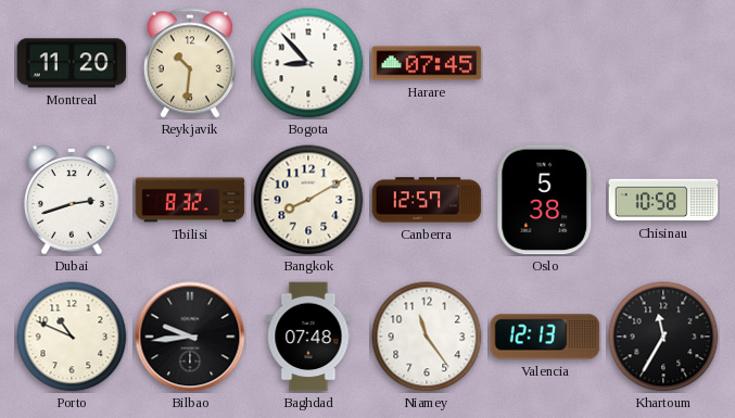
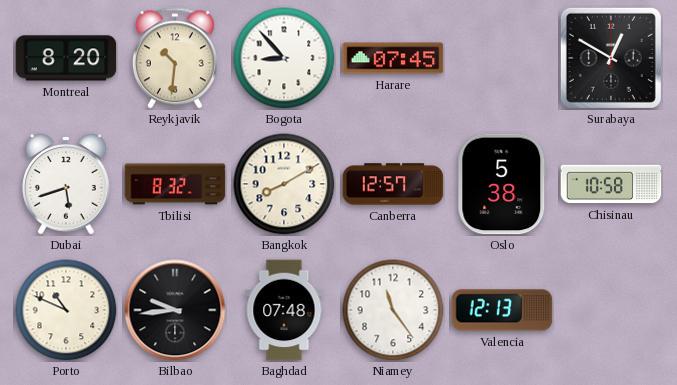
Montreal: 11:20 -> 8:20
Surabaya: none -> 12:50
Dubai: 2:42 -> 5:42
Khartoum: 11:35 -> none
